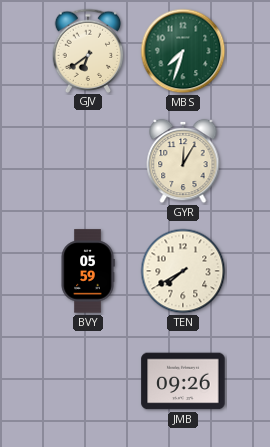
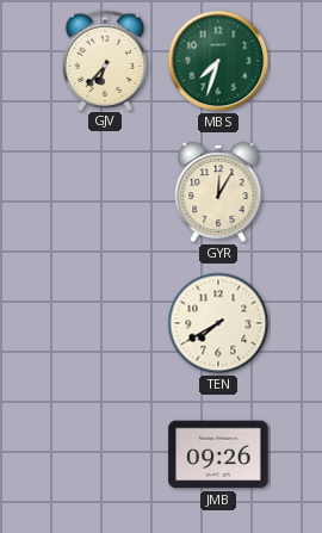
GJV: 6:39 -> 6:37
BVY: 05:59 -> none
